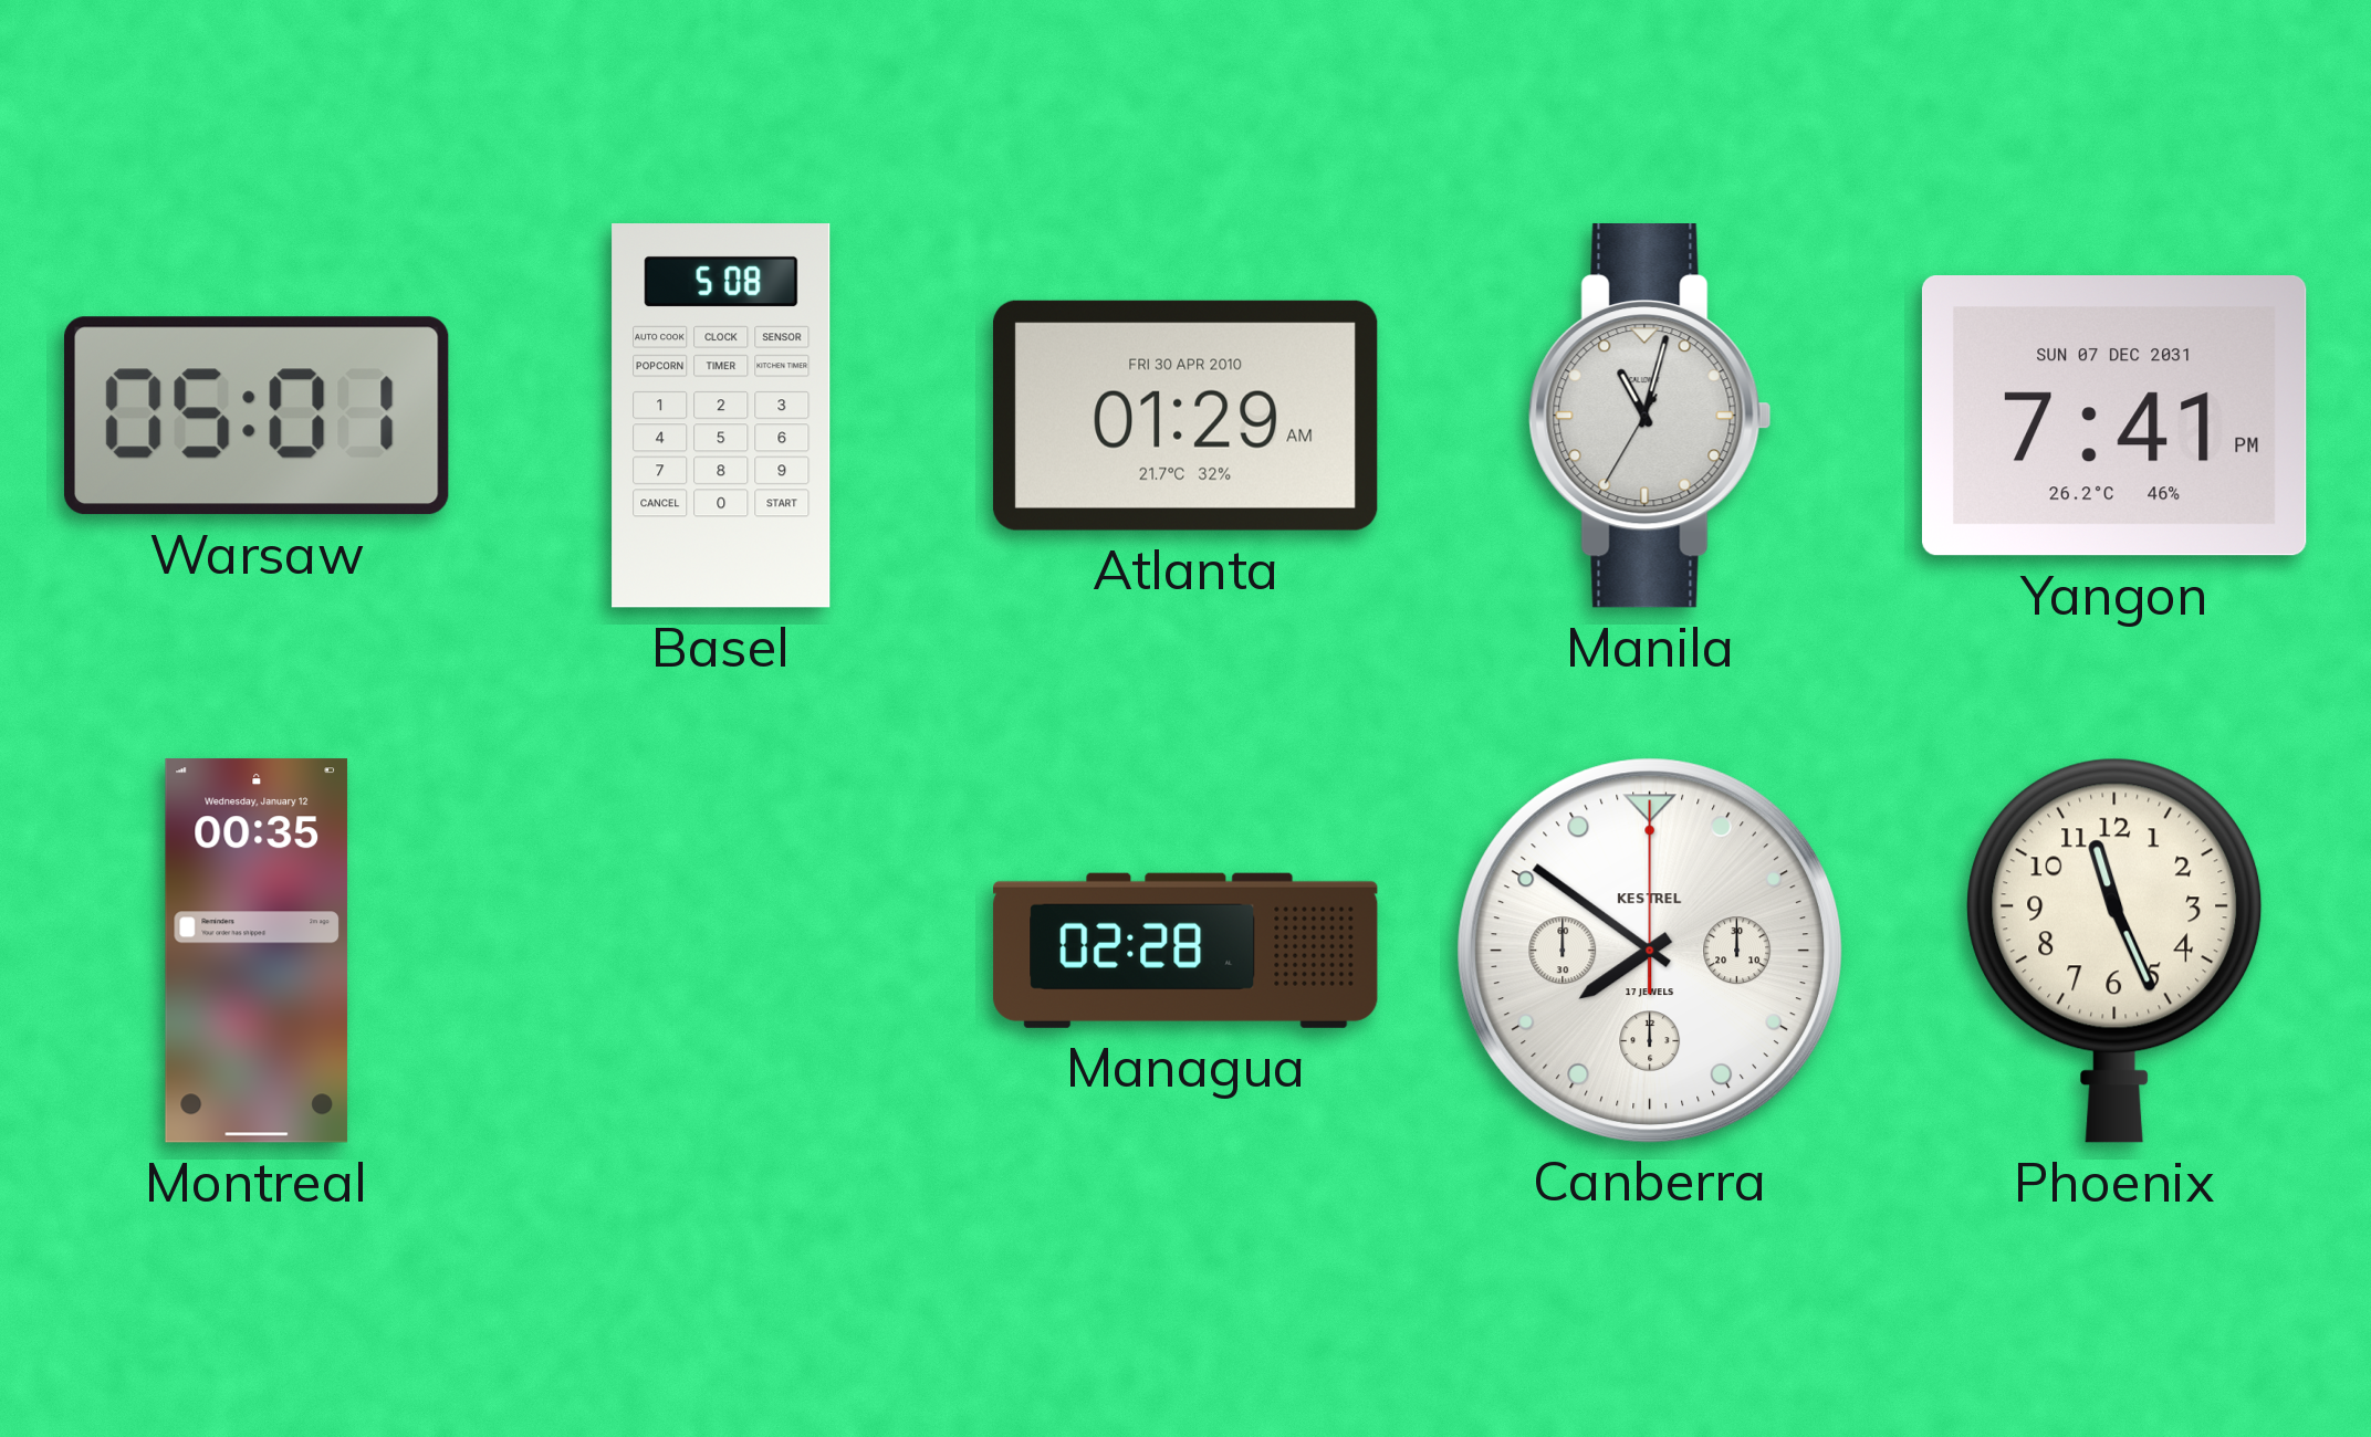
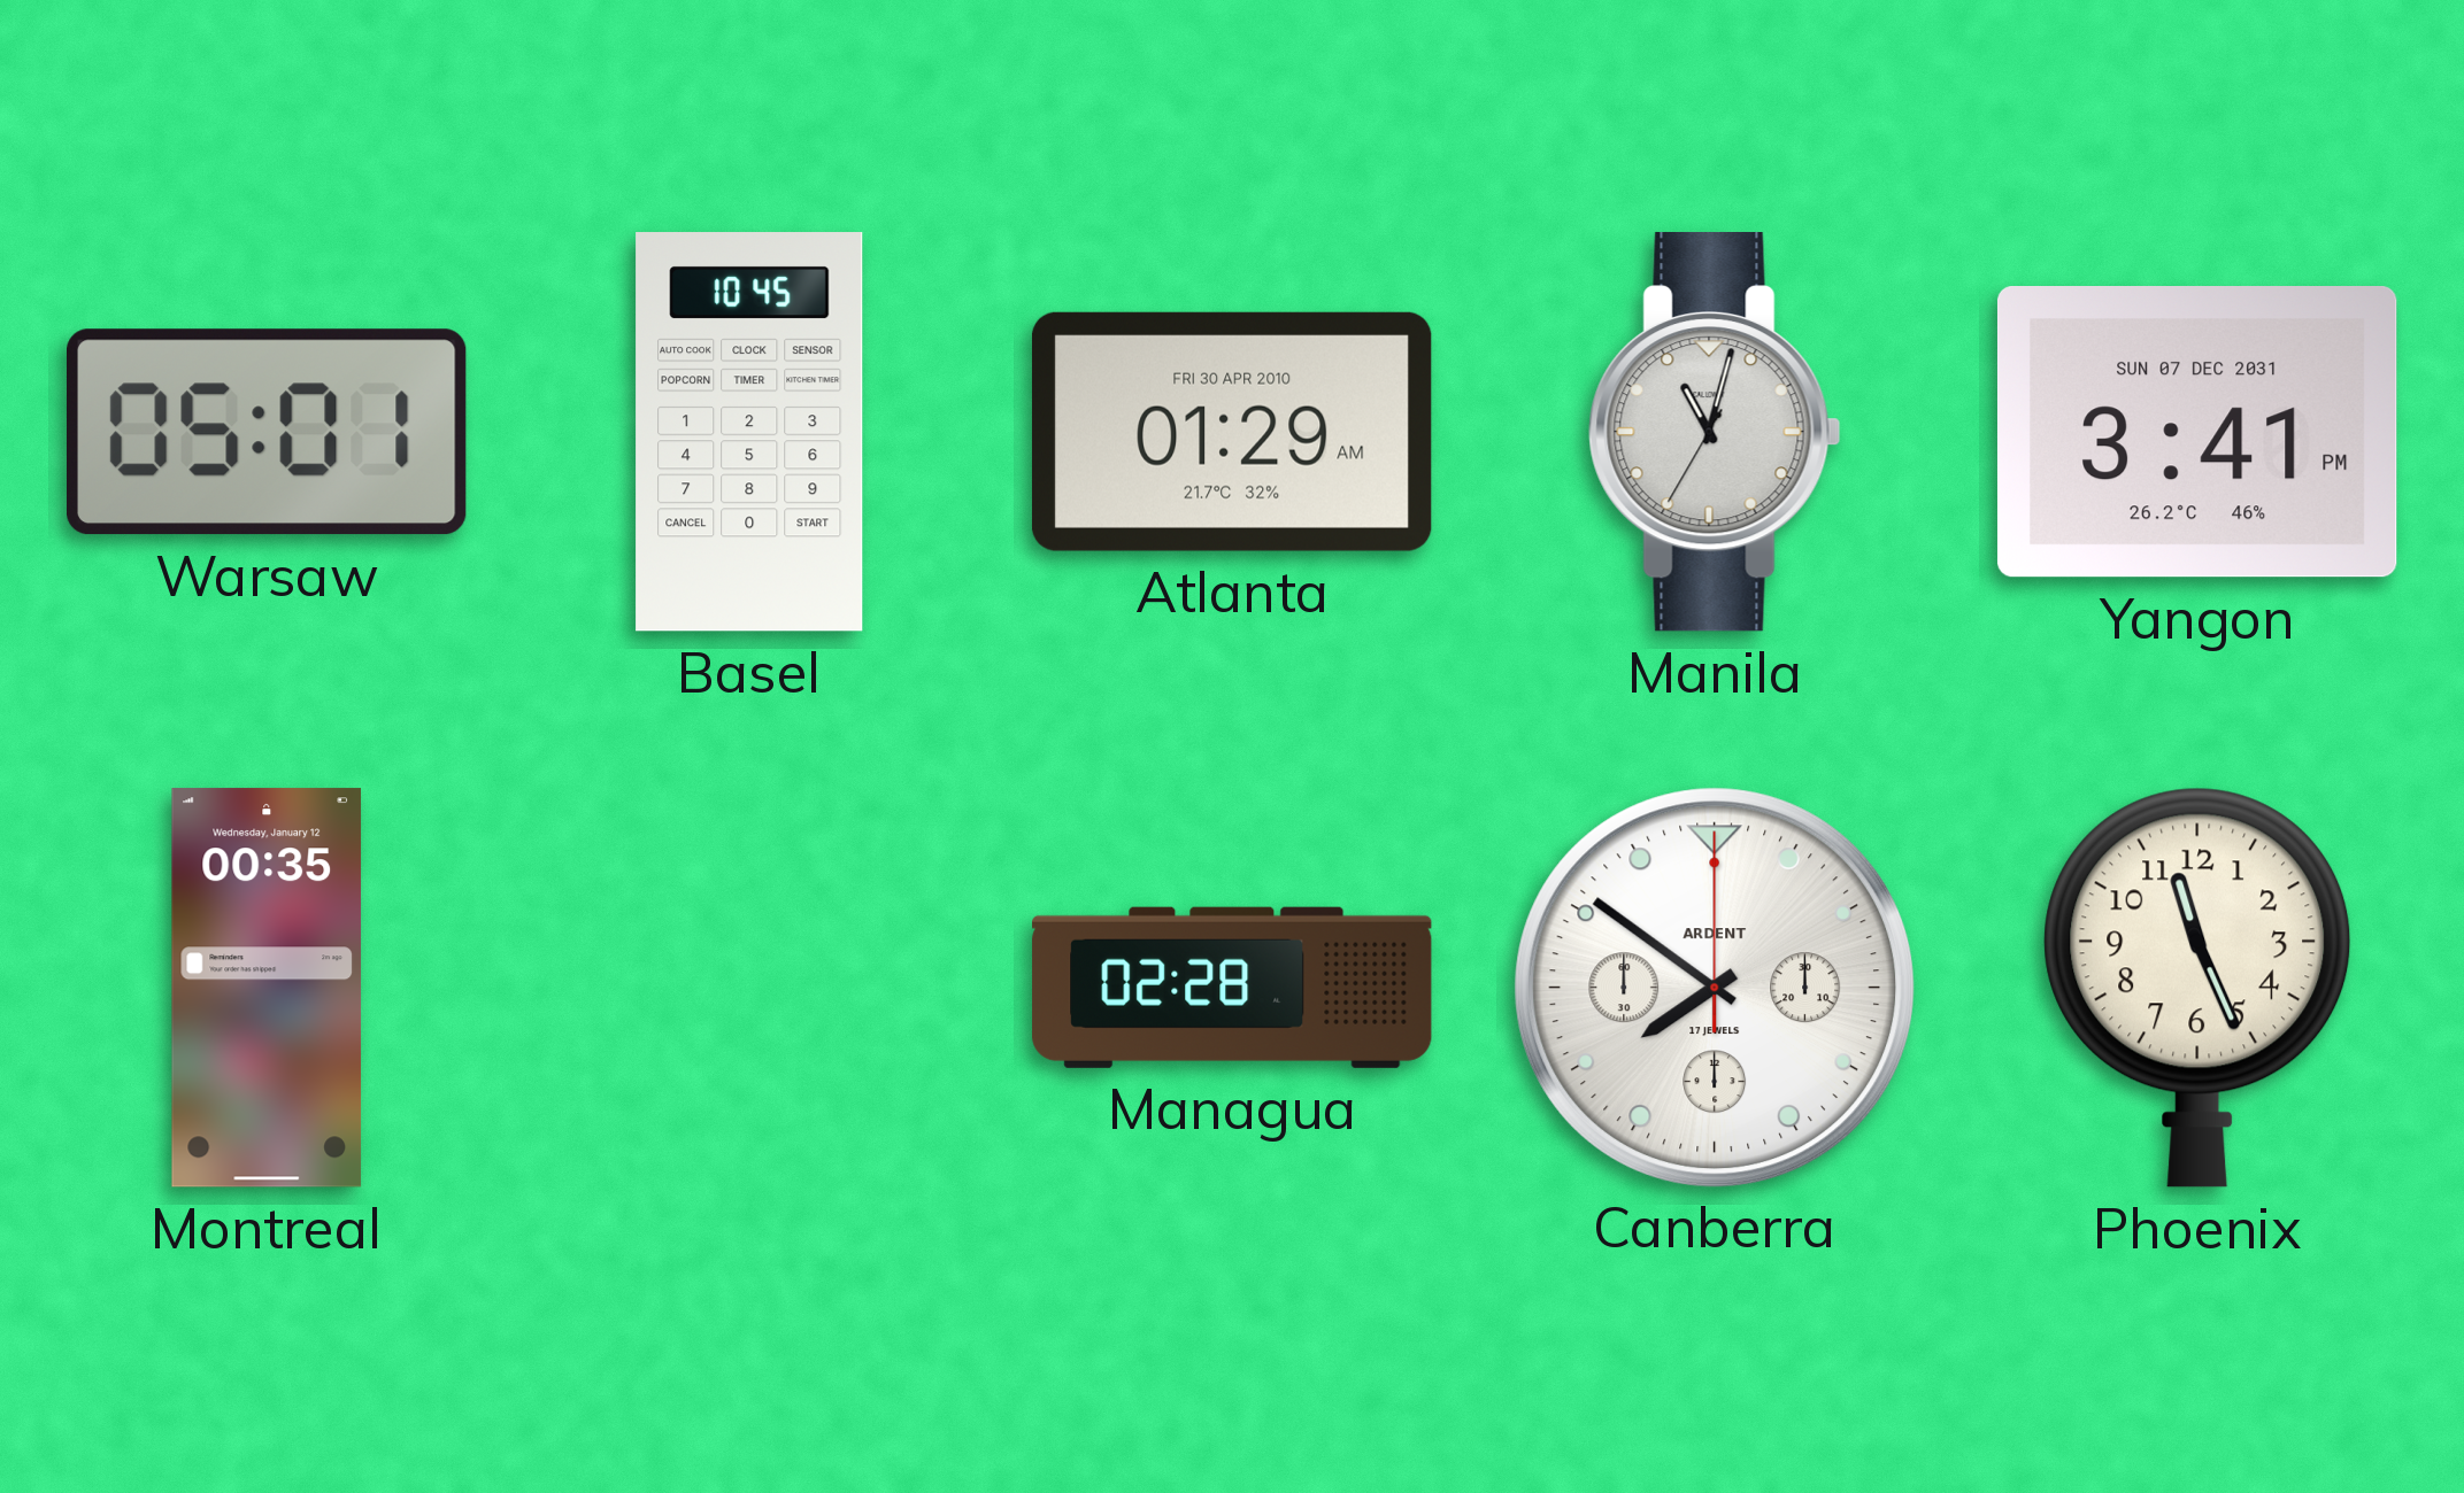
Basel: 5:08 -> 10:45
Yangon: 7:41 -> 3:41
Canberra brand: KESTREL -> ARDENT
